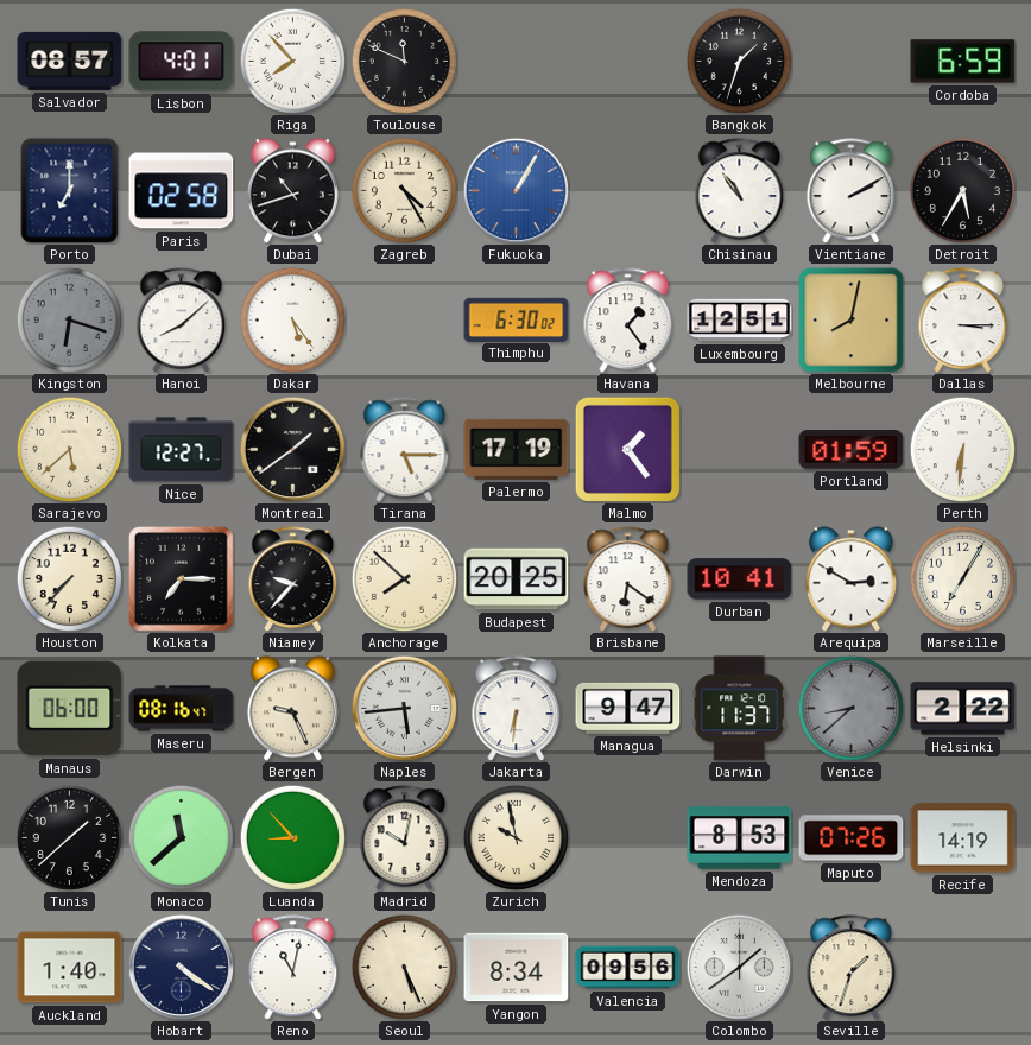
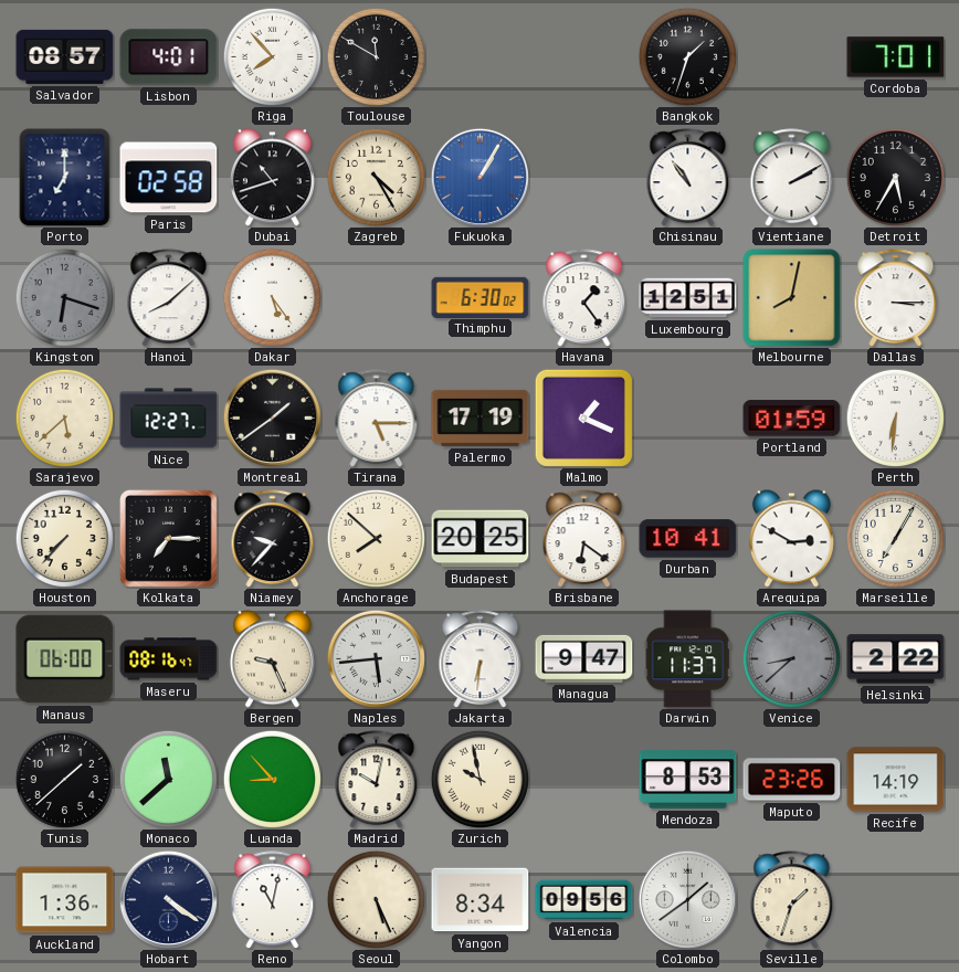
Toulouse: 11:49 -> 11:50
Cordoba: 6:59 -> 7:01
Malmo: 1:24 -> 1:19
Maputo: 07:26 -> 23:26
Auckland: 1:40 -> 1:36
